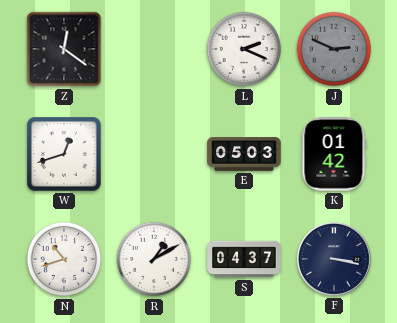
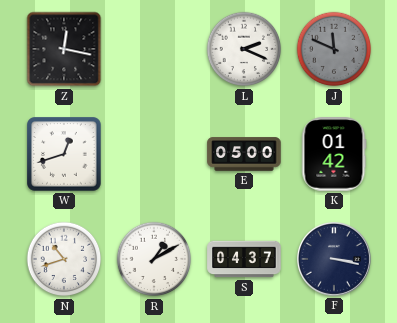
Z: 12:21 -> 12:17
J: 2:49 -> 11:49
E: 05:03 -> 05:00
